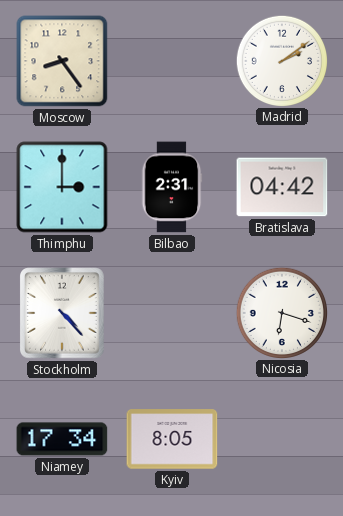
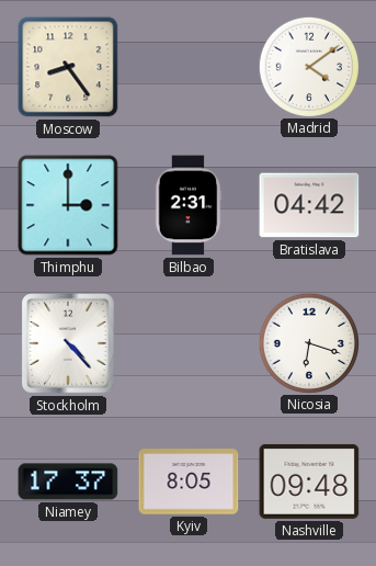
Madrid: 2:09 -> 4:09
Niamey: 17:34 -> 17:37
Nashville: none -> 09:48
